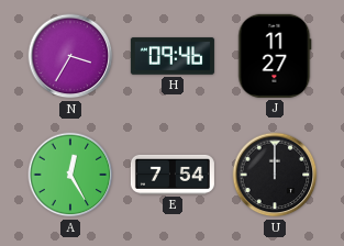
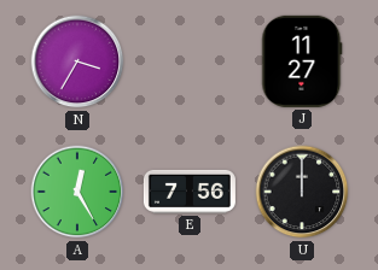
H: 09:46 -> none
E: 7:54 -> 7:56
